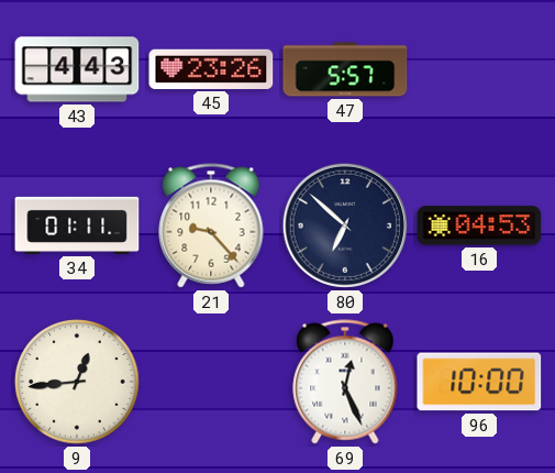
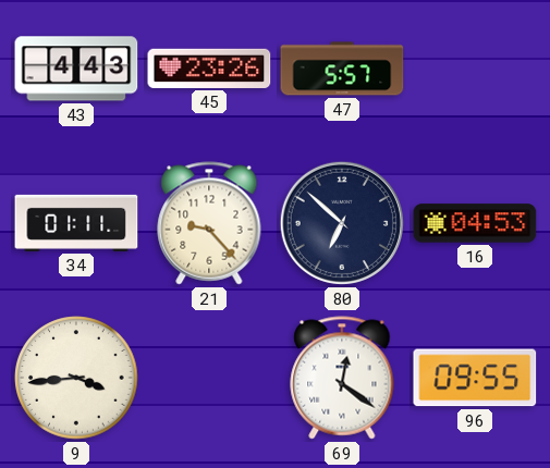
9: 12:44 -> 3:44
69: 12:26 -> 12:21
96: 10:00 -> 09:55
